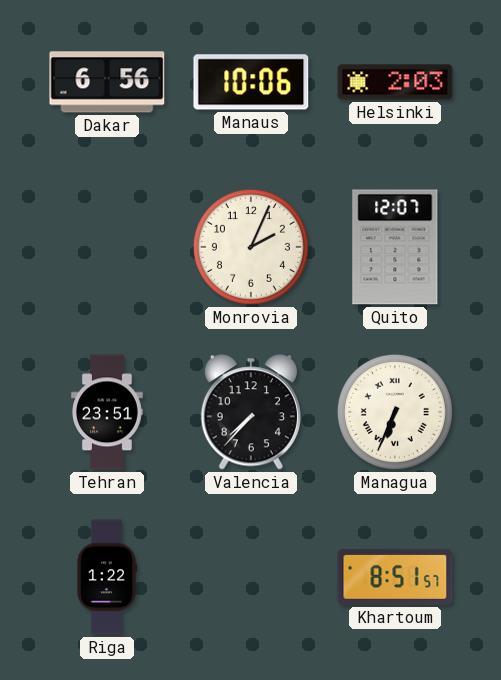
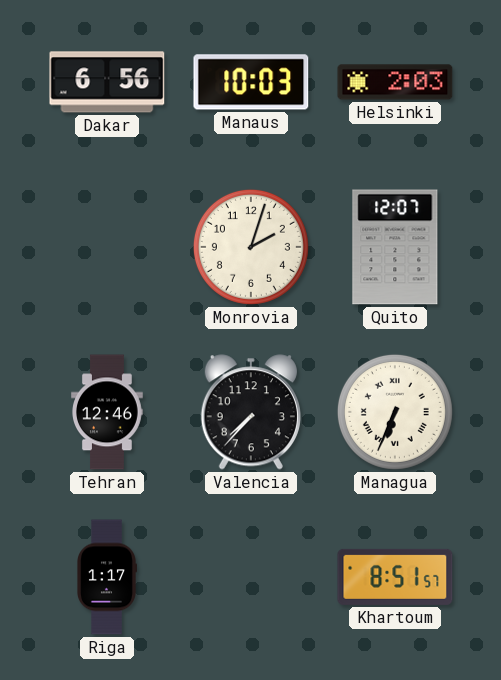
Manaus: 10:06 -> 10:03
Monrovia: 2:04 -> 2:03
Tehran: 23:51 -> 12:46
Riga: 1:22 -> 1:17
